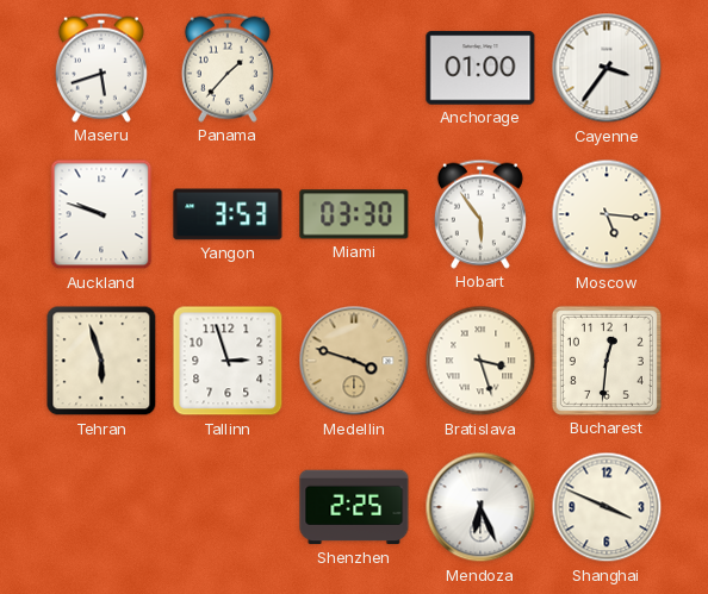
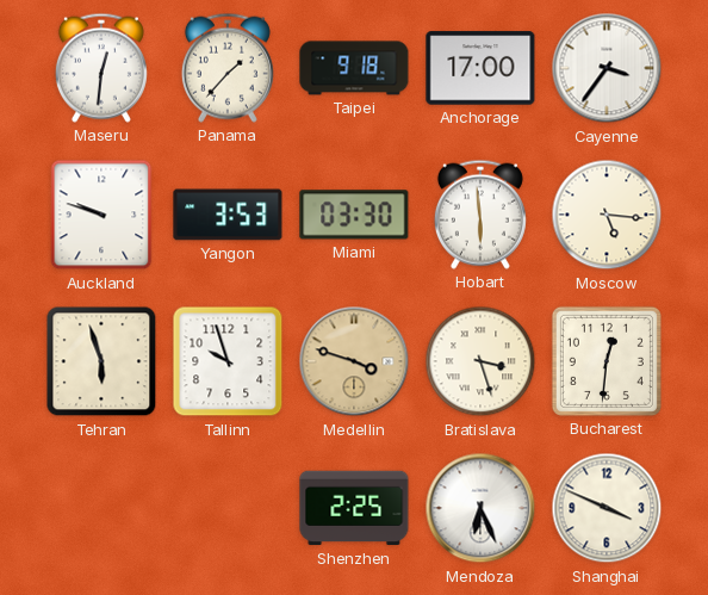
Maseru: 5:42 -> 12:31
Taipei: none -> 9:18
Anchorage: 01:00 -> 17:00
Hobart: 5:54 -> 5:59
Tallinn: 2:57 -> 9:57
